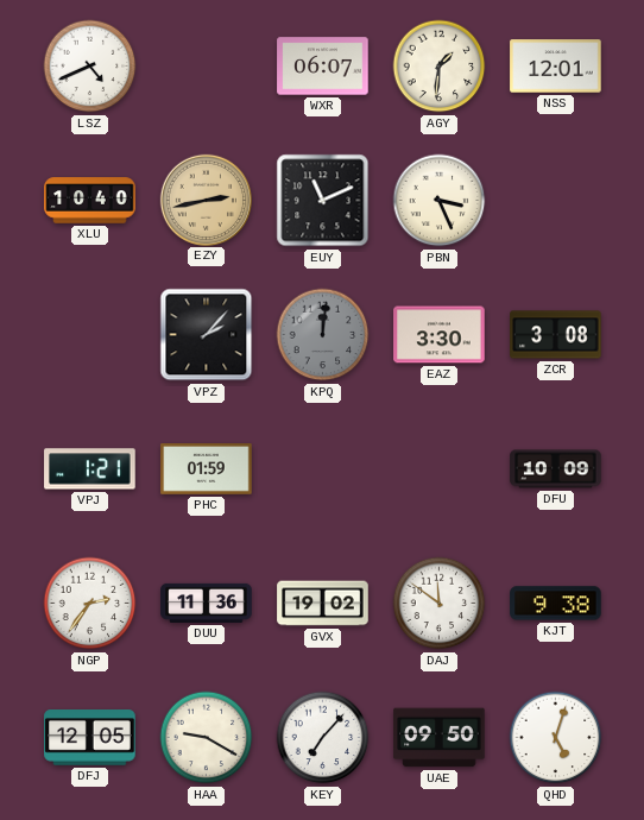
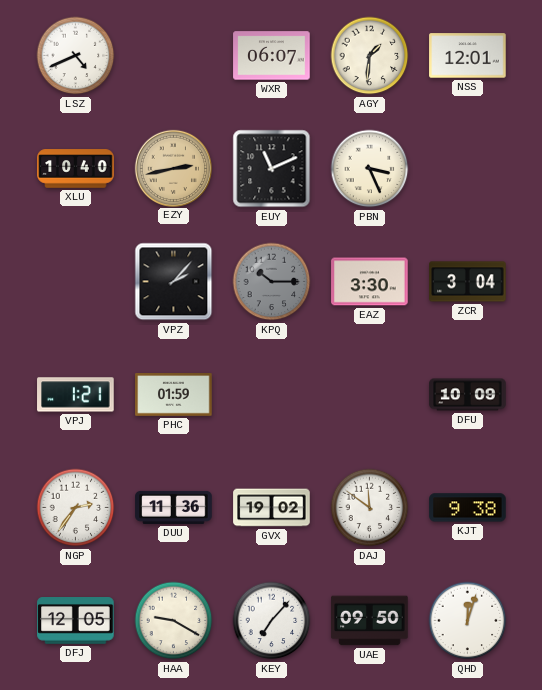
KPQ: 12:01 -> 10:15
ZCR: 3:08 -> 3:04
QHD: 5:03 -> 12:03
